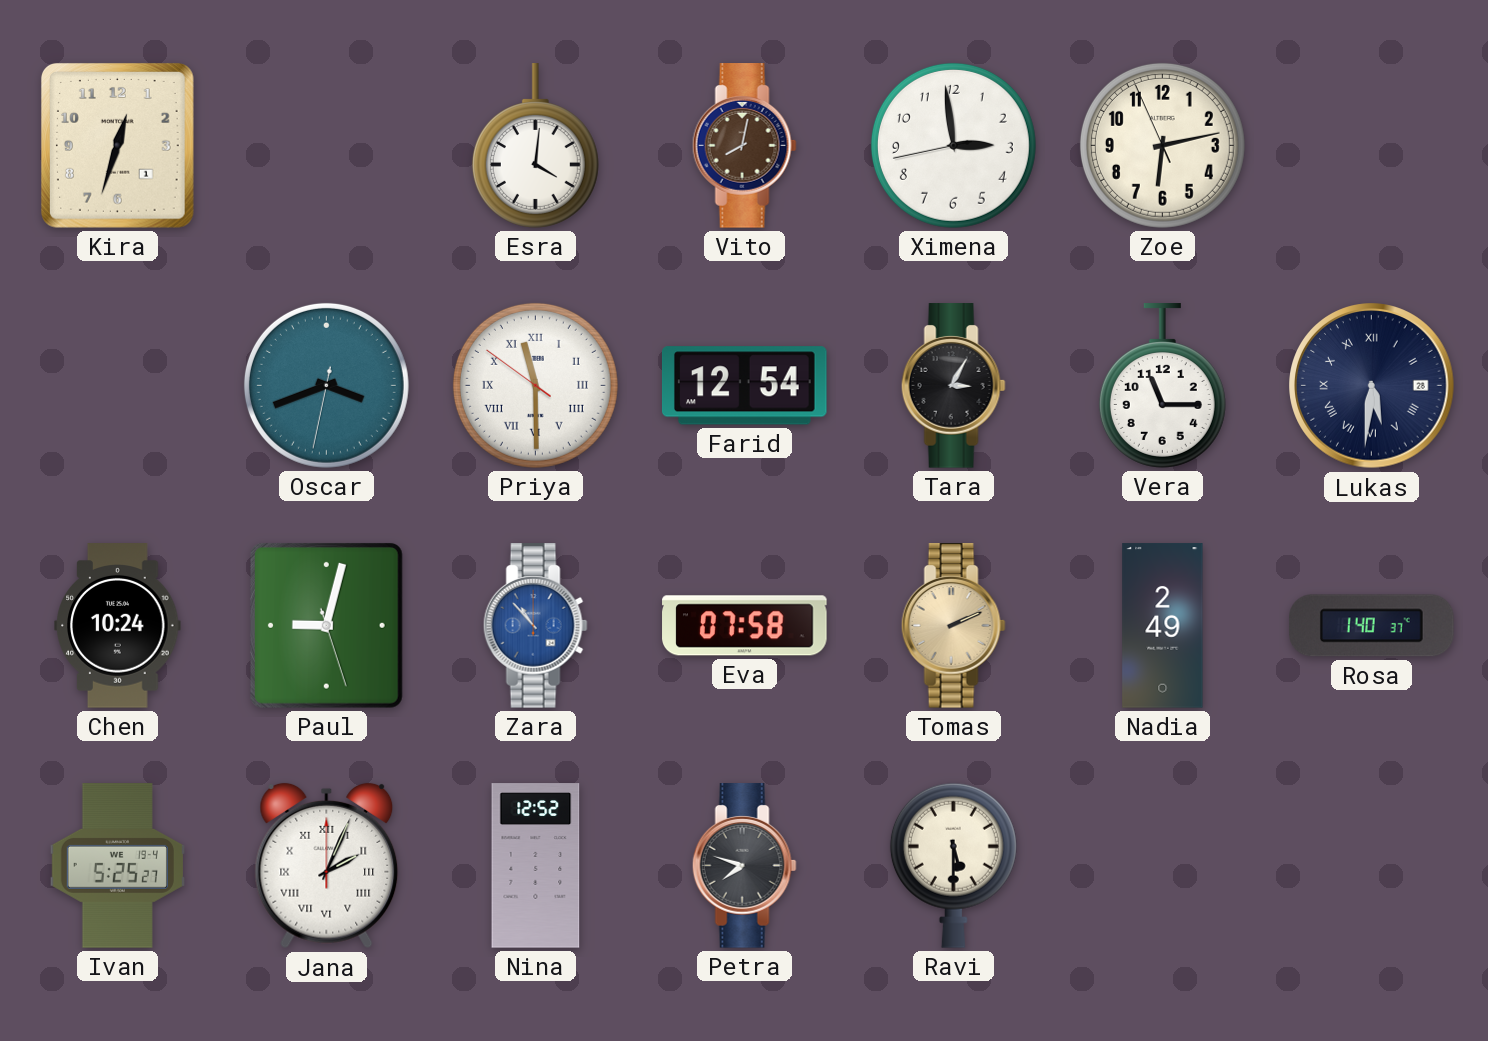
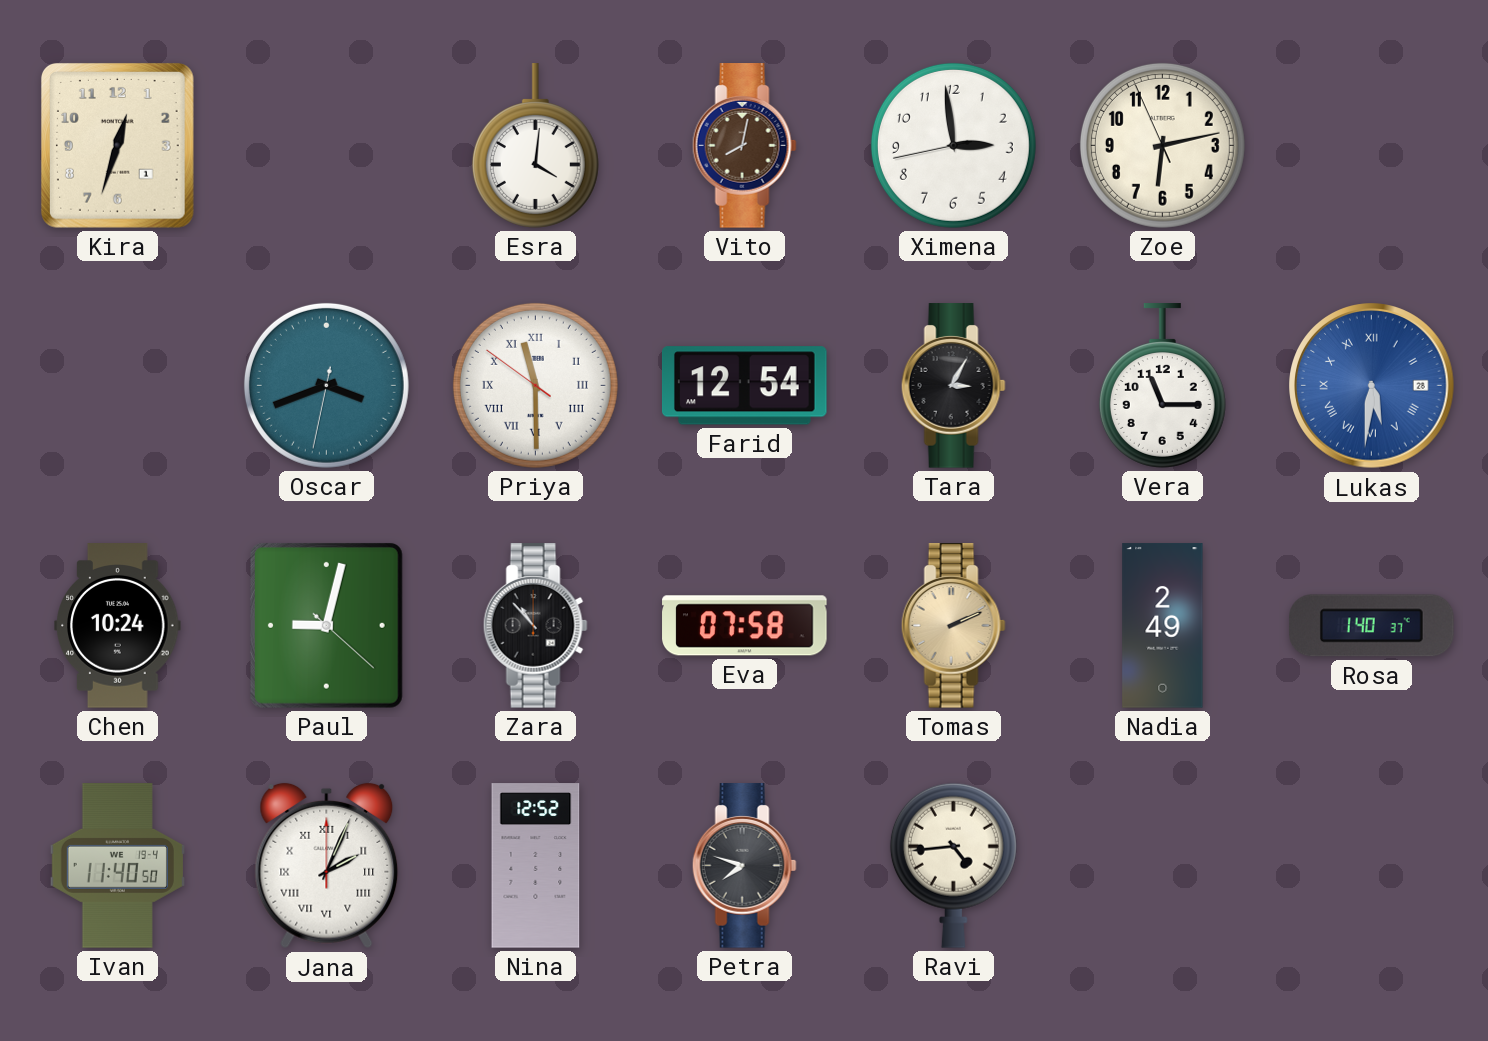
Lukas dial: navy -> blue
Paul: 9:02:27 -> 9:02:22
Zara dial: blue -> black
Ivan: 5:25 -> 11:40
Ravi: 5:30 -> 4:44
